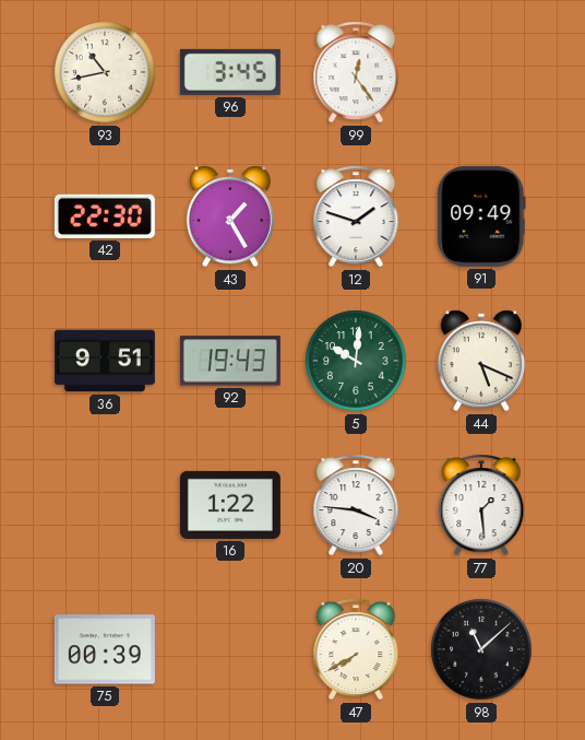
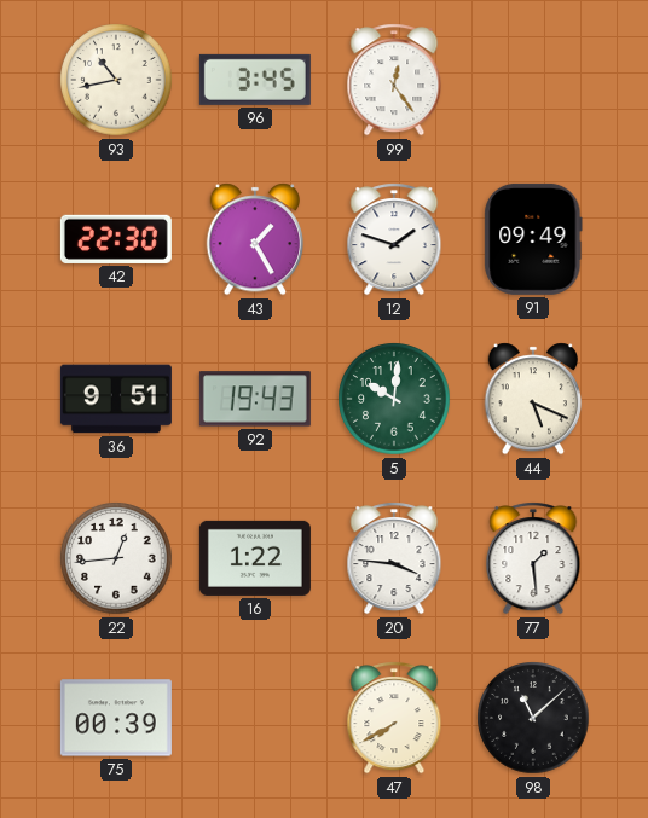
22: none -> 12:44
